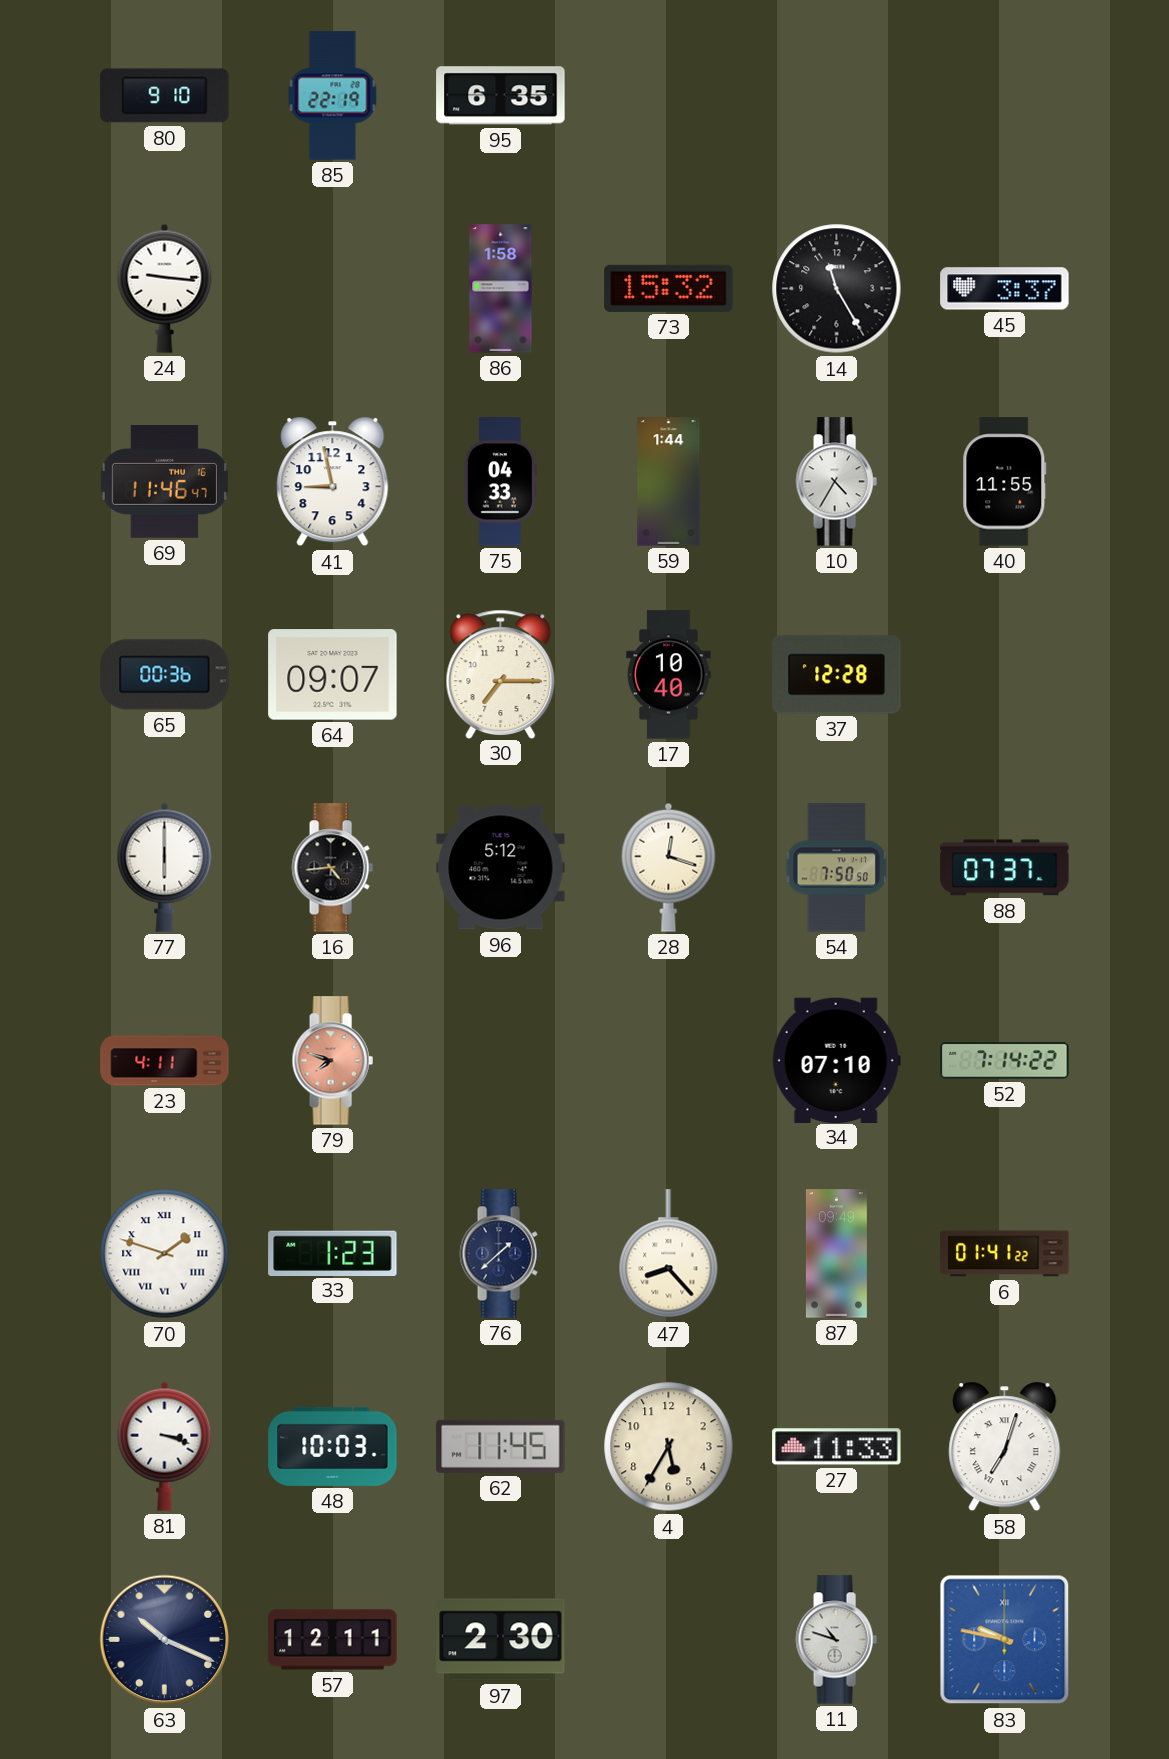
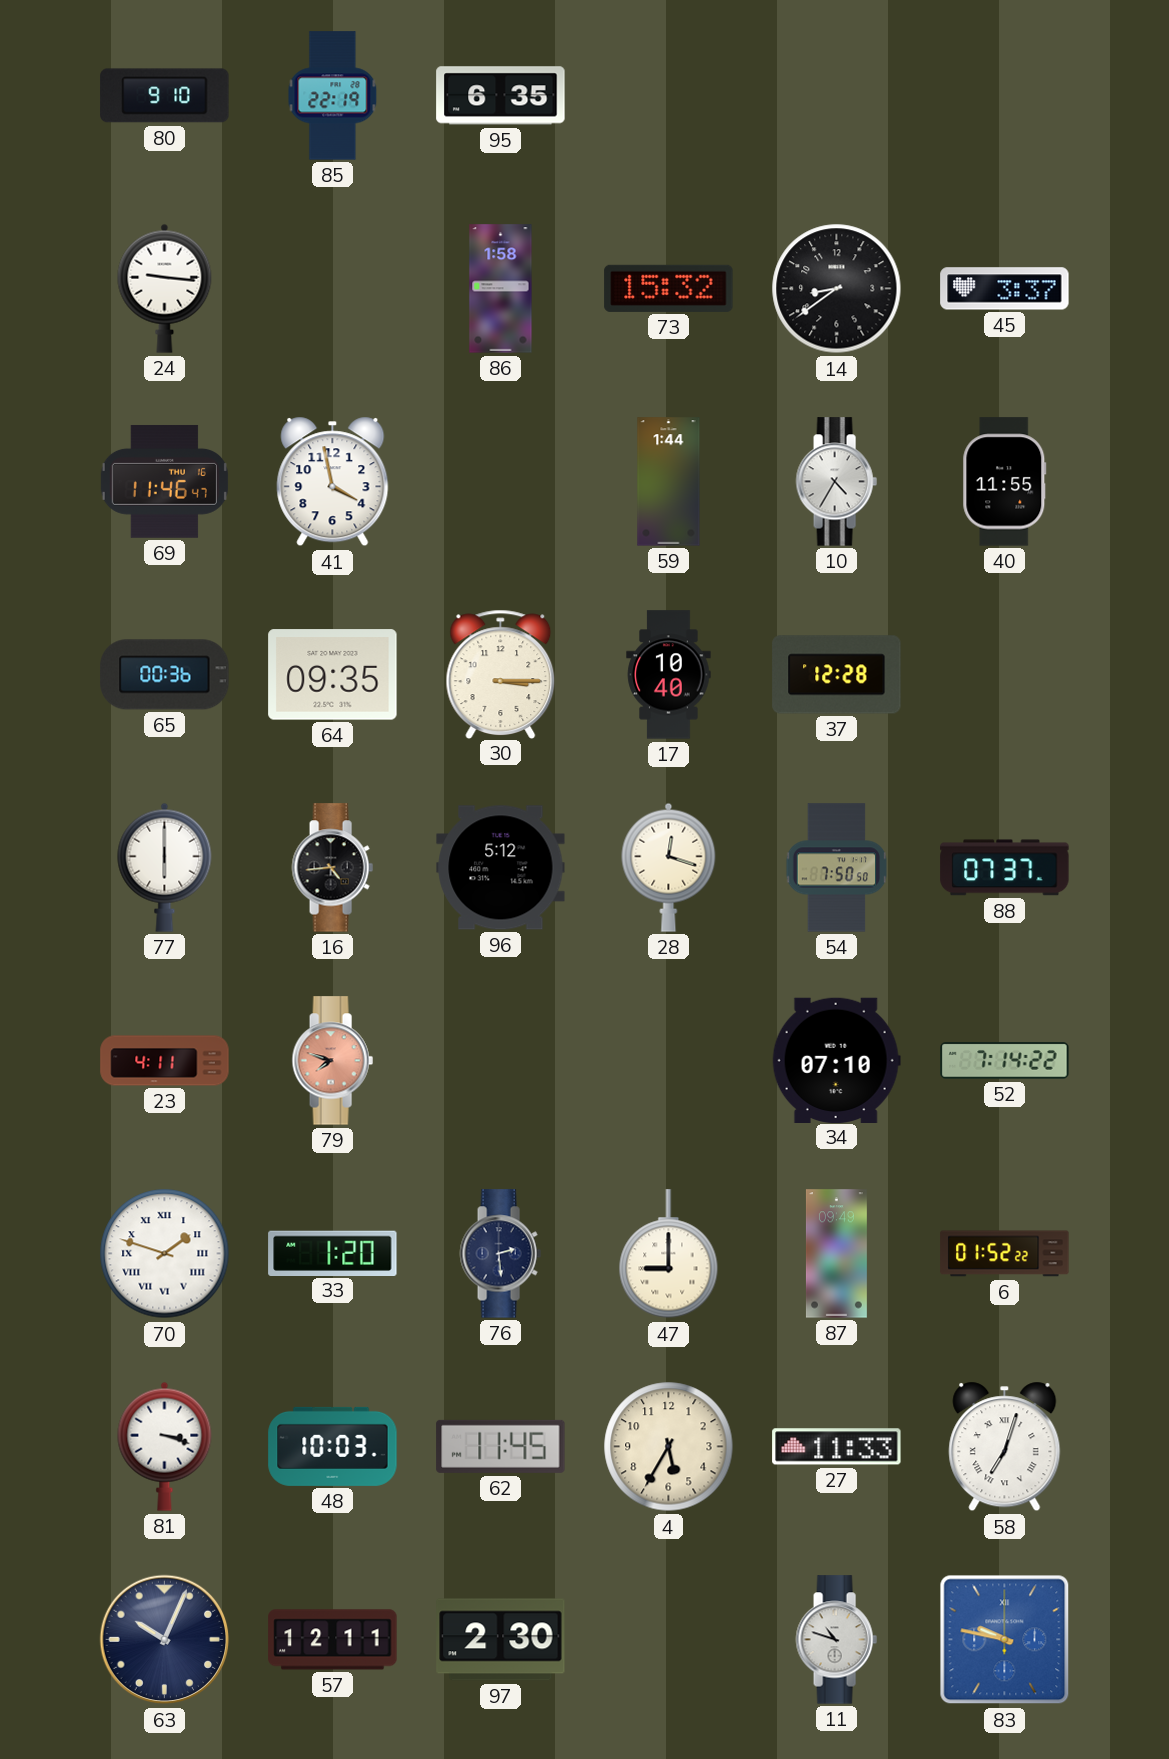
14: 11:25 -> 8:39
41: 8:58 -> 3:58
75: 04:33 -> none
64: 09:07 -> 09:35
30: 7:15 -> 3:15
33: 1:23 -> 1:20
76: 1:38 -> 2:29
47: 8:23 -> 9:00
6: 01:41 -> 01:52
63: 10:19 -> 10:04
